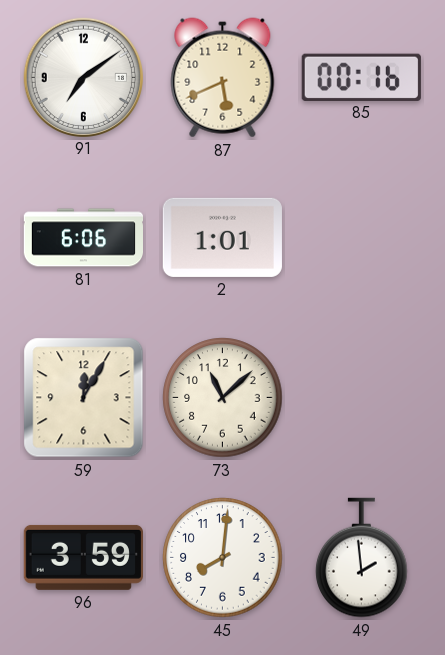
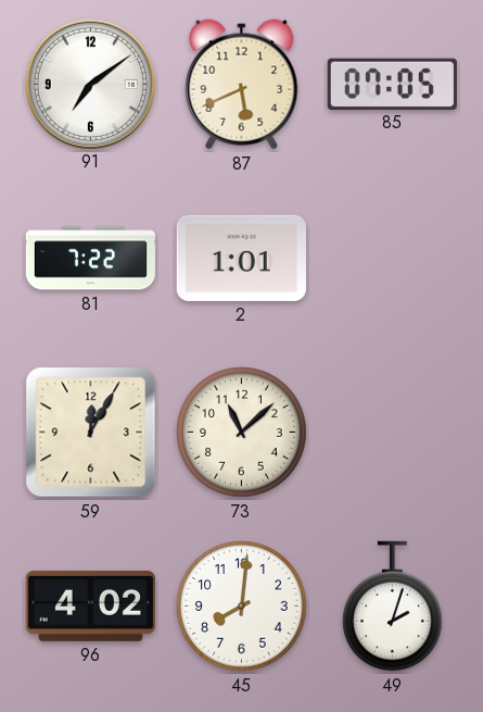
85: 00:16 -> 07:05
81: 6:06 -> 7:22
96: 3:59 -> 4:02
49: 1:59 -> 2:03
